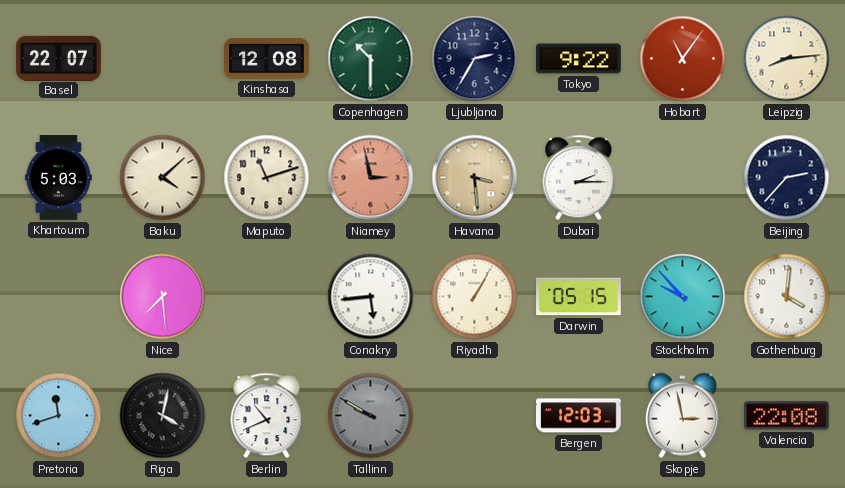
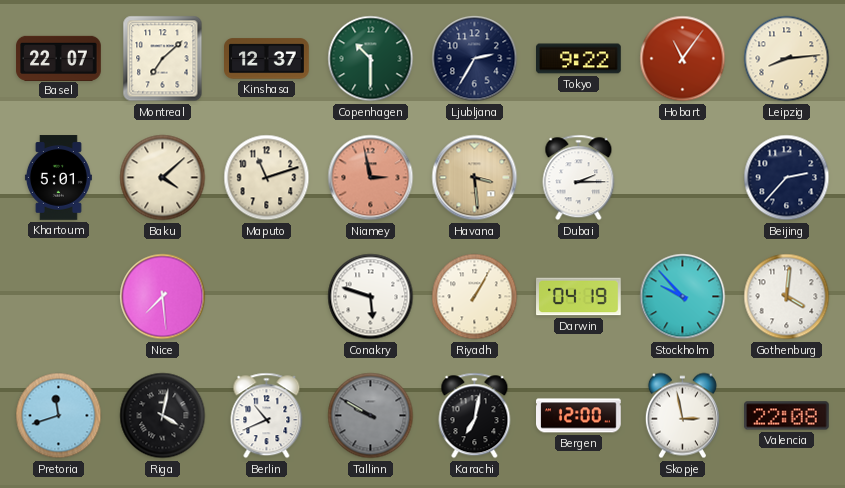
Montreal: none -> 7:08
Kinshasa: 12:08 -> 12:37
Khartoum: 5:03 -> 5:01
Conakry: 5:44 -> 5:48
Darwin: 05:15 -> 04:19
Karachi: none -> 7:02
Bergen: 12:03 -> 12:00
